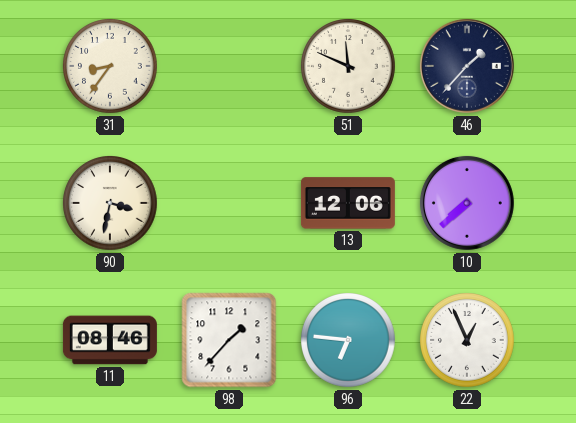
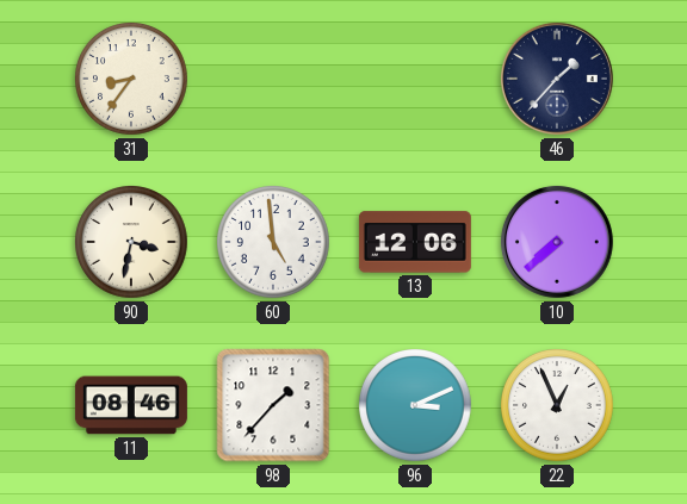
51: 11:49 -> none
60: none -> 4:59
96: 6:46 -> 3:11
